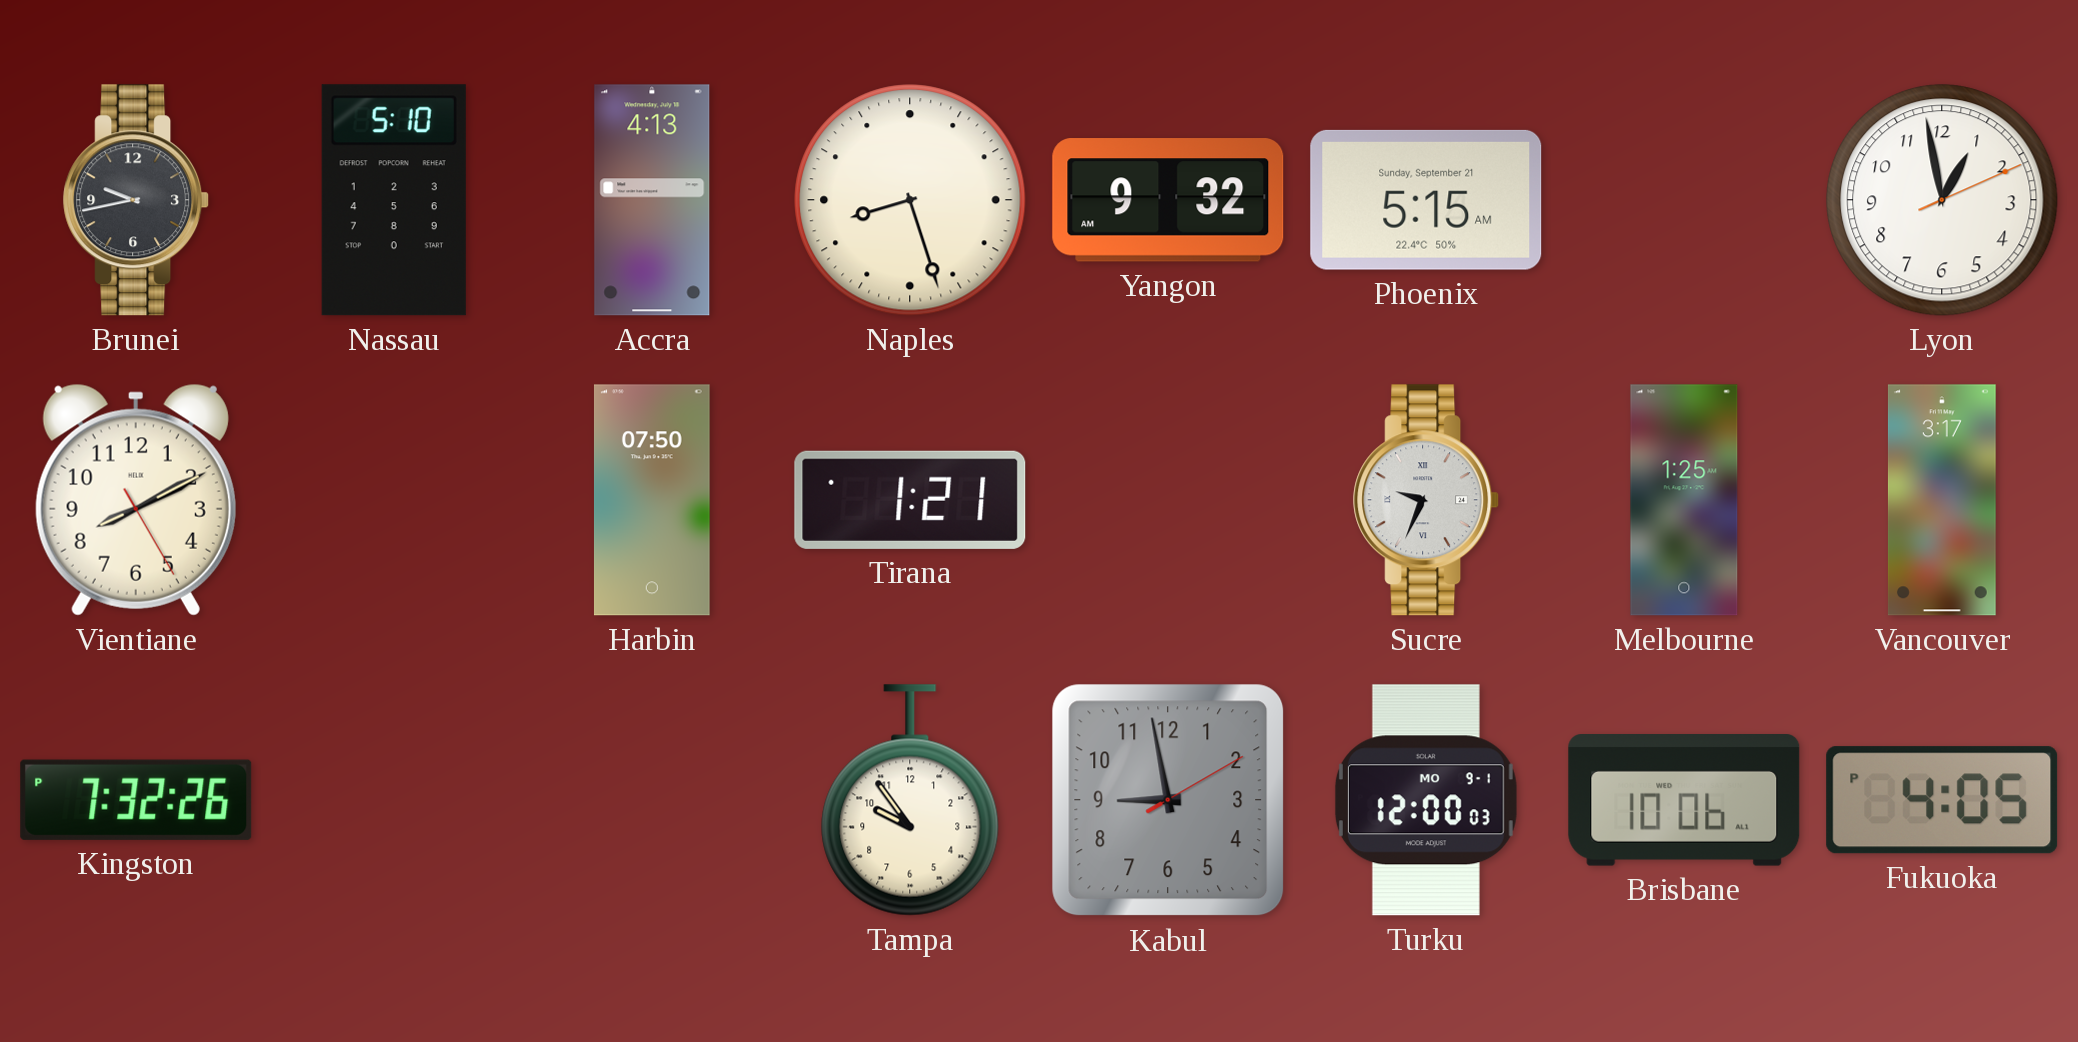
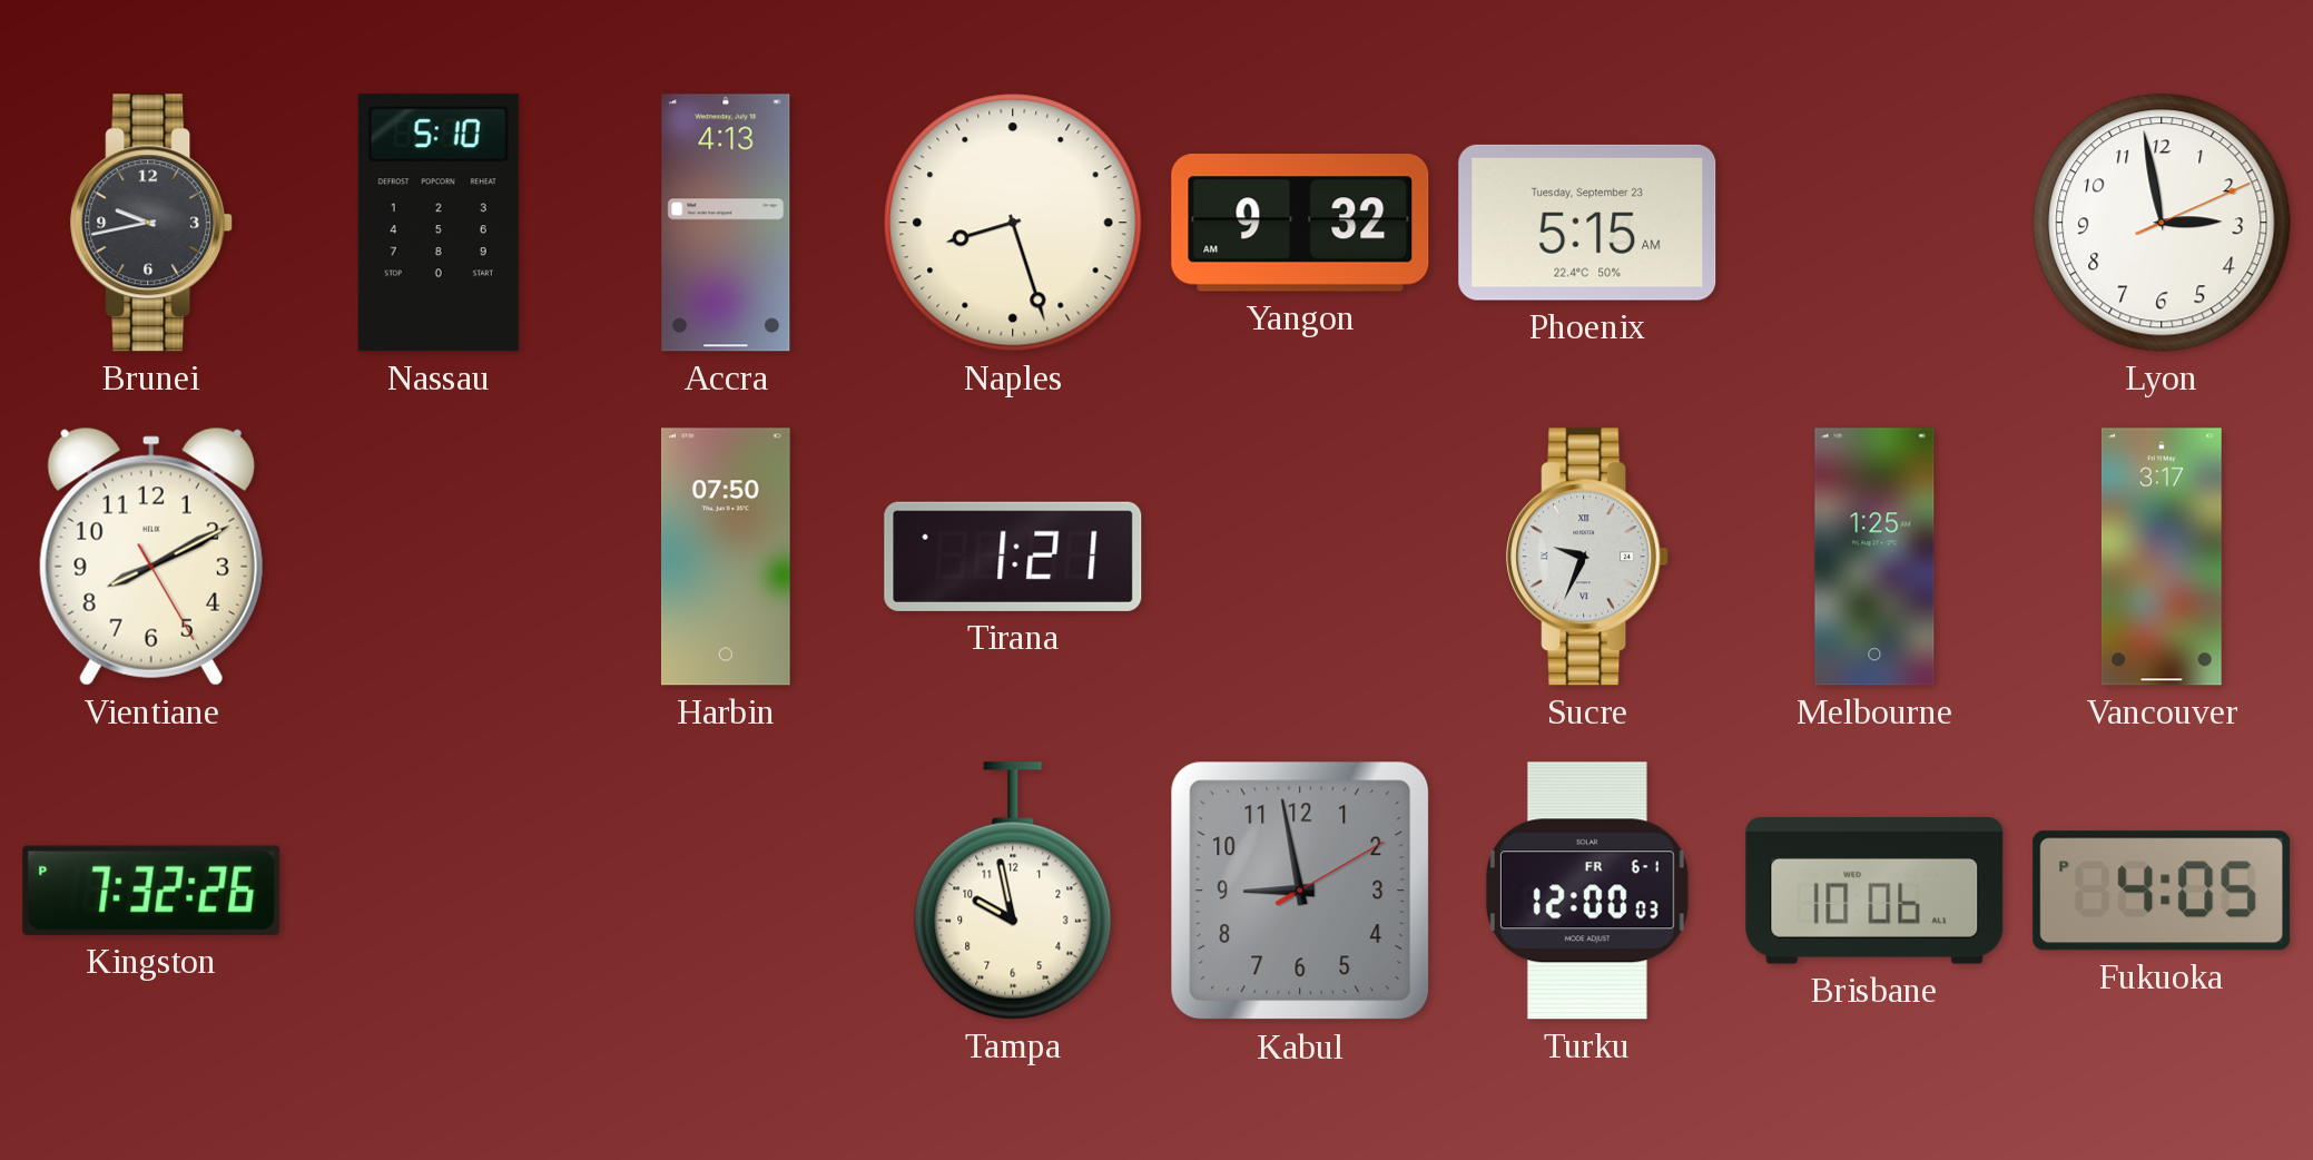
Phoenix date: Sunday, September 21 -> Tuesday, September 23
Lyon: 12:58 -> 2:58
Tampa: 9:54 -> 9:58
Turku date: MO 9-1 -> FR 6-1
